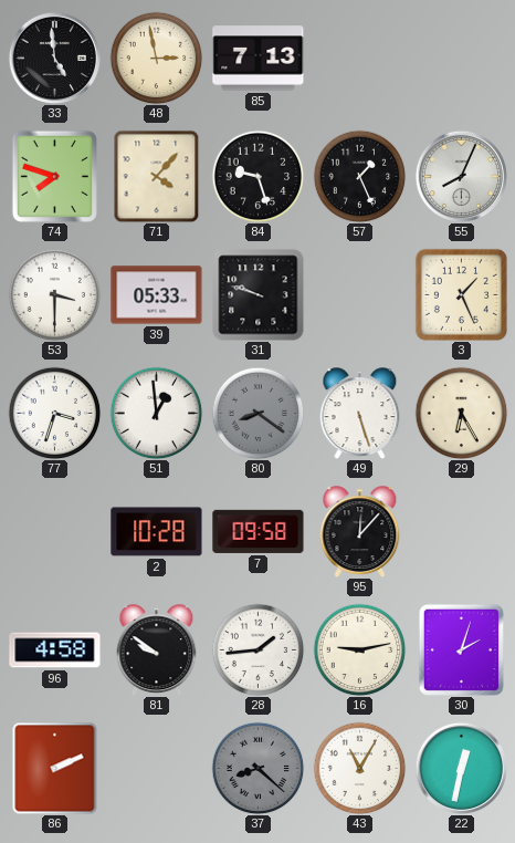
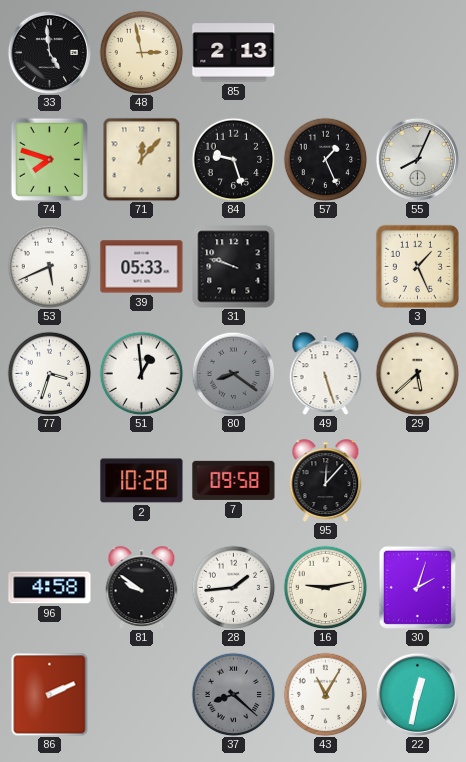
85: 7:13 -> 2:13
71: 4:07 -> 12:07
53: 3:30 -> 5:41
29: 6:25 -> 5:38
